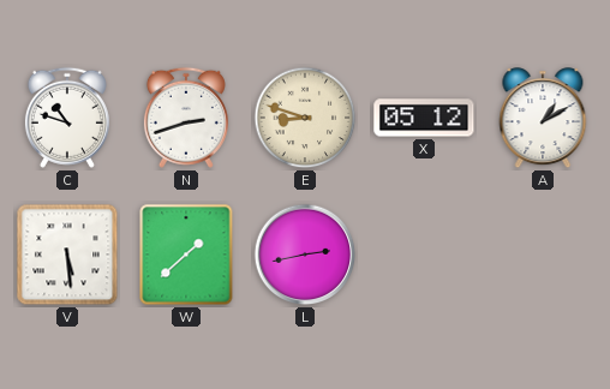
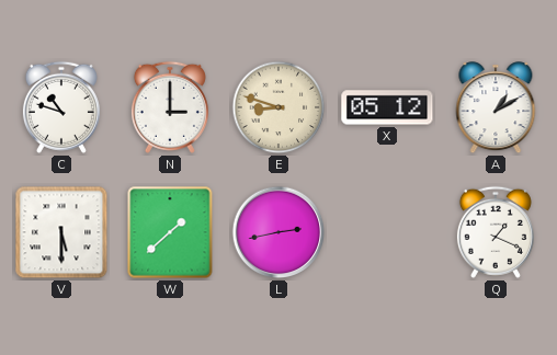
N: 2:42 -> 3:00
V: 5:29 -> 5:30
Q: none -> 1:19
